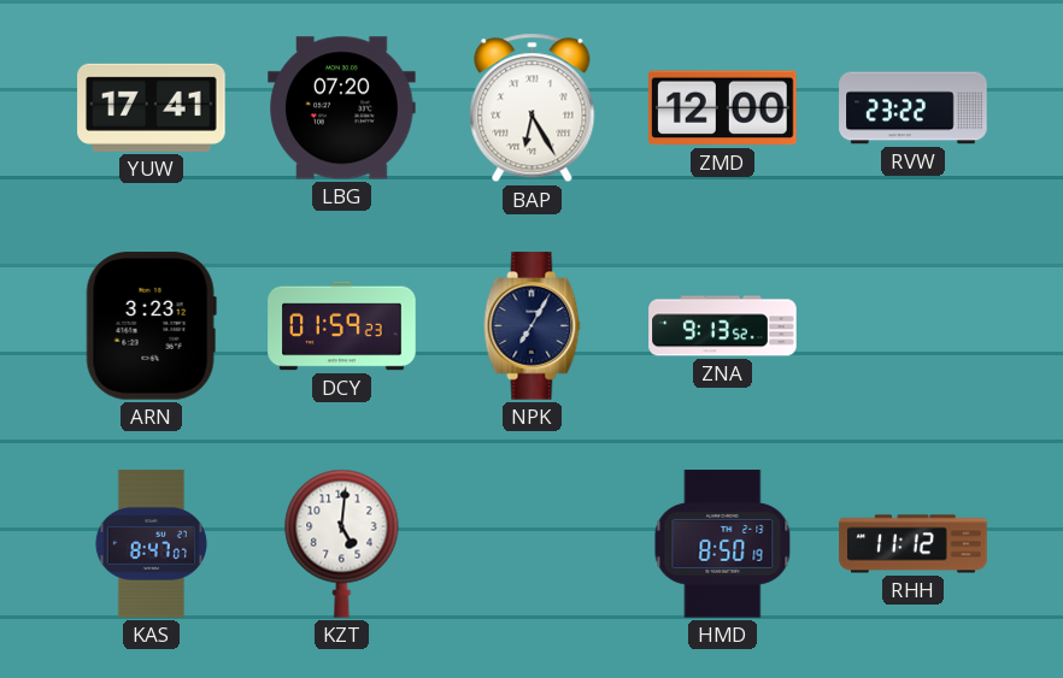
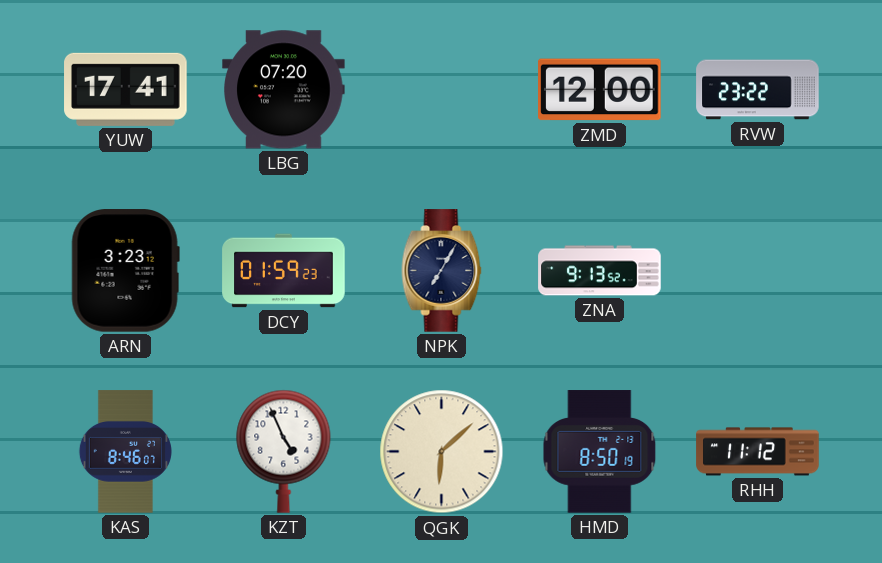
BAP: 6:25 -> none
KAS: 8:47 -> 8:46
KZT: 5:01 -> 4:56
QGK: none -> 6:08
